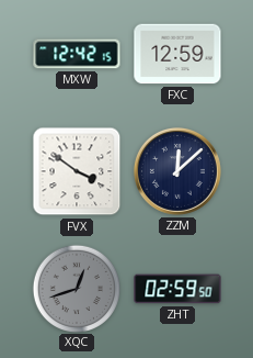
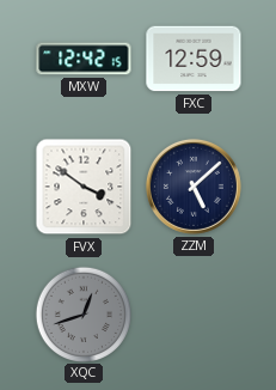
ZZM: 12:08 -> 5:08
ZHT: 02:59 -> none
